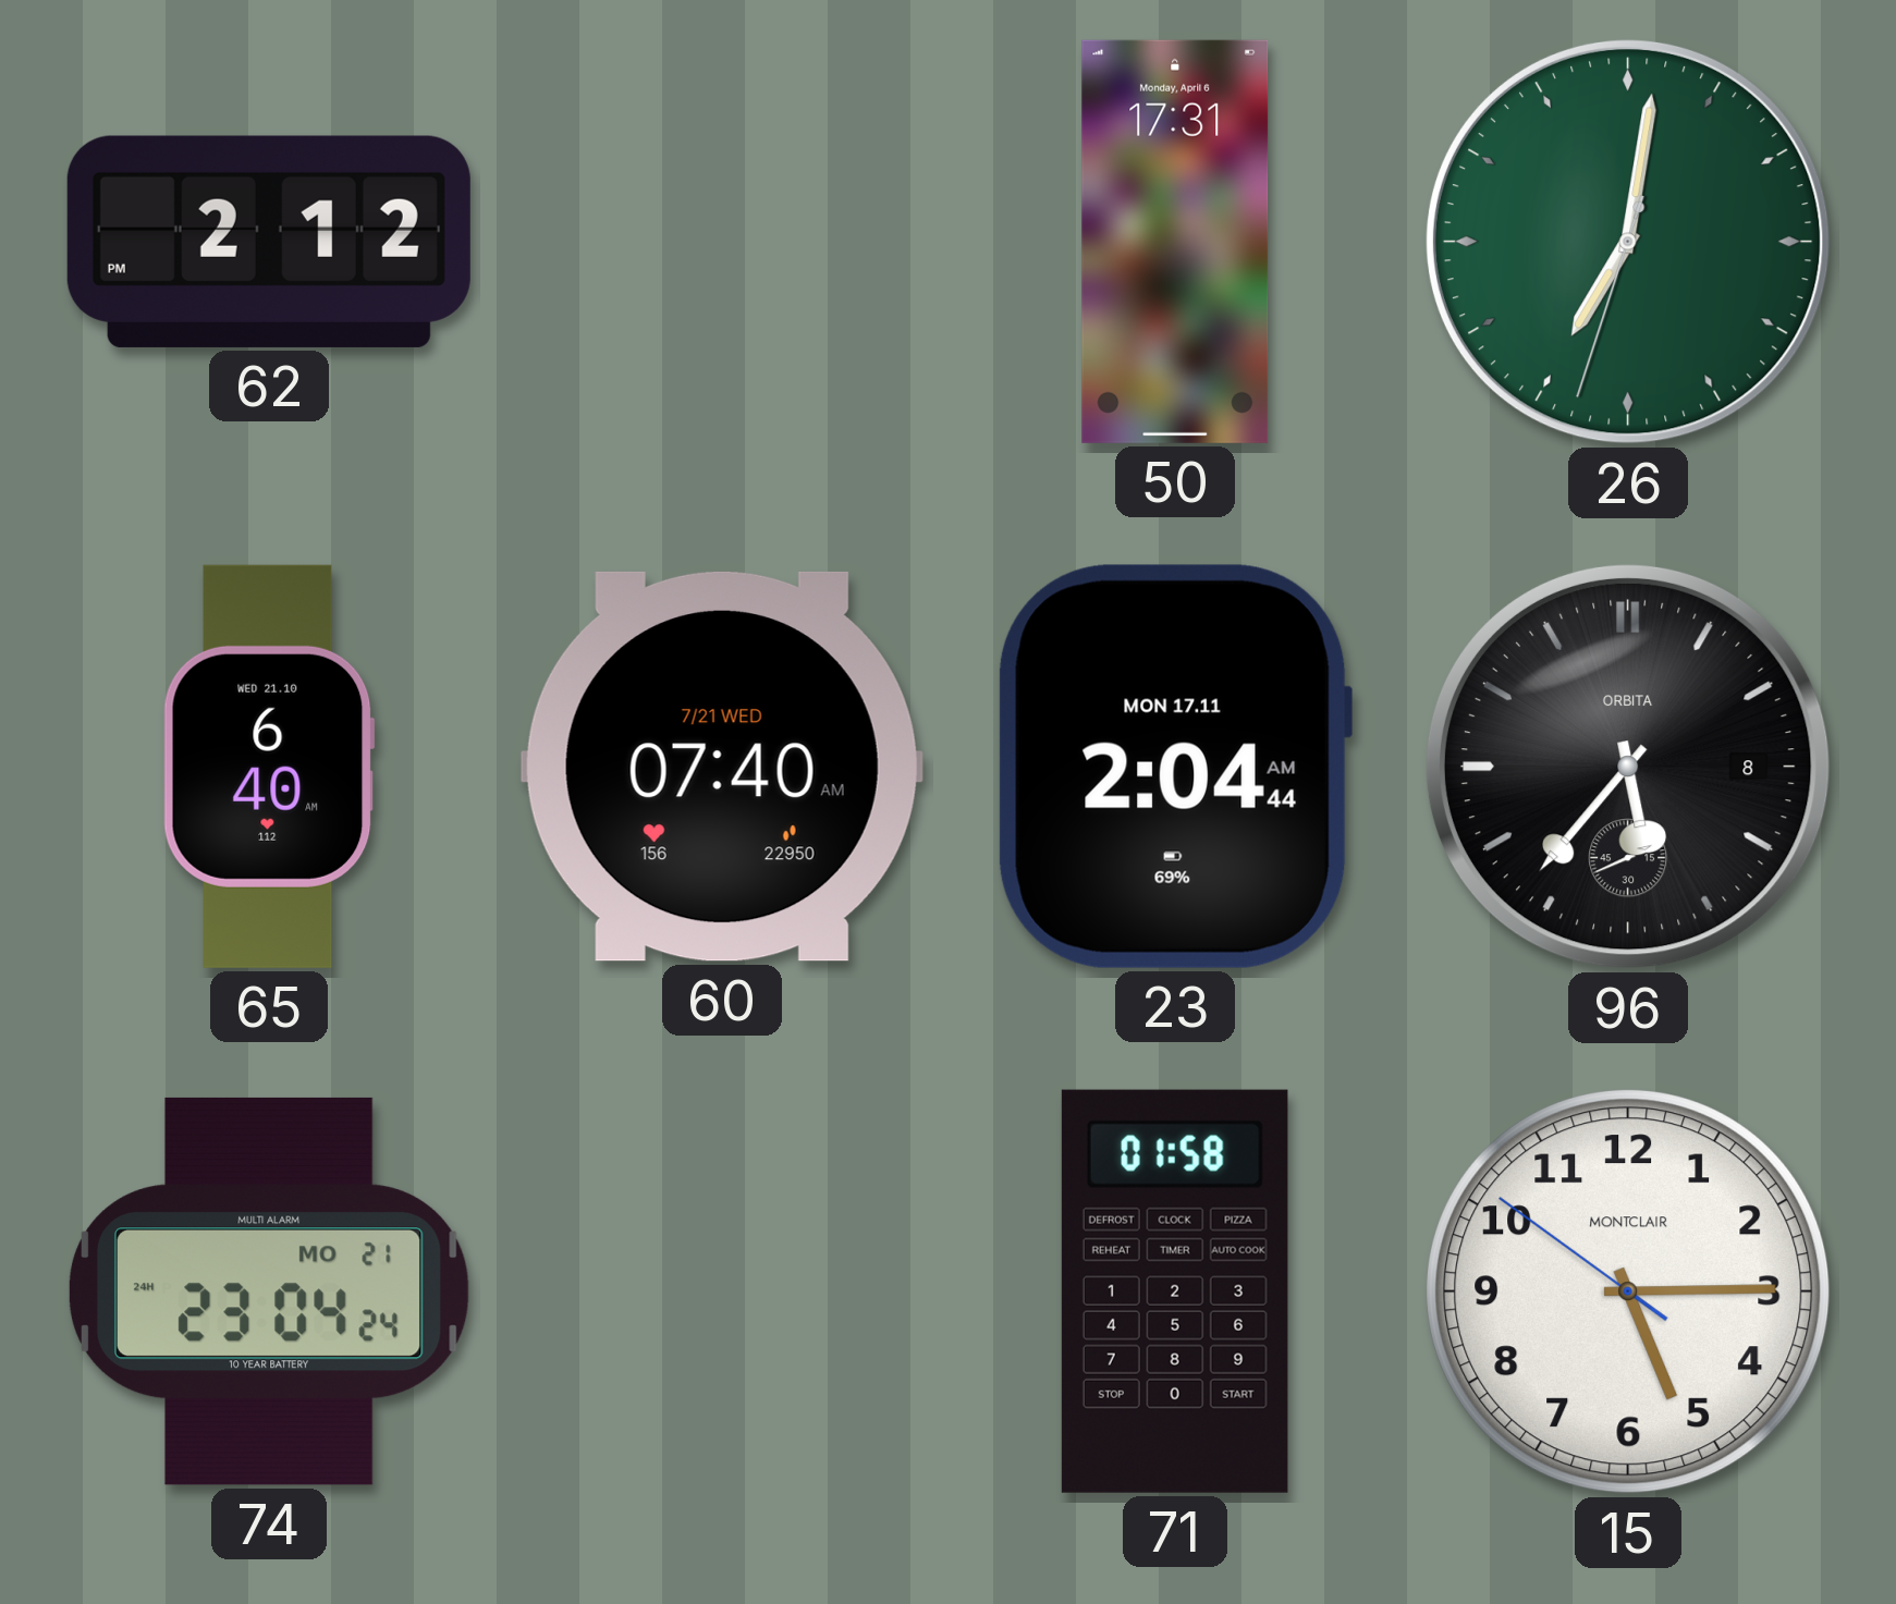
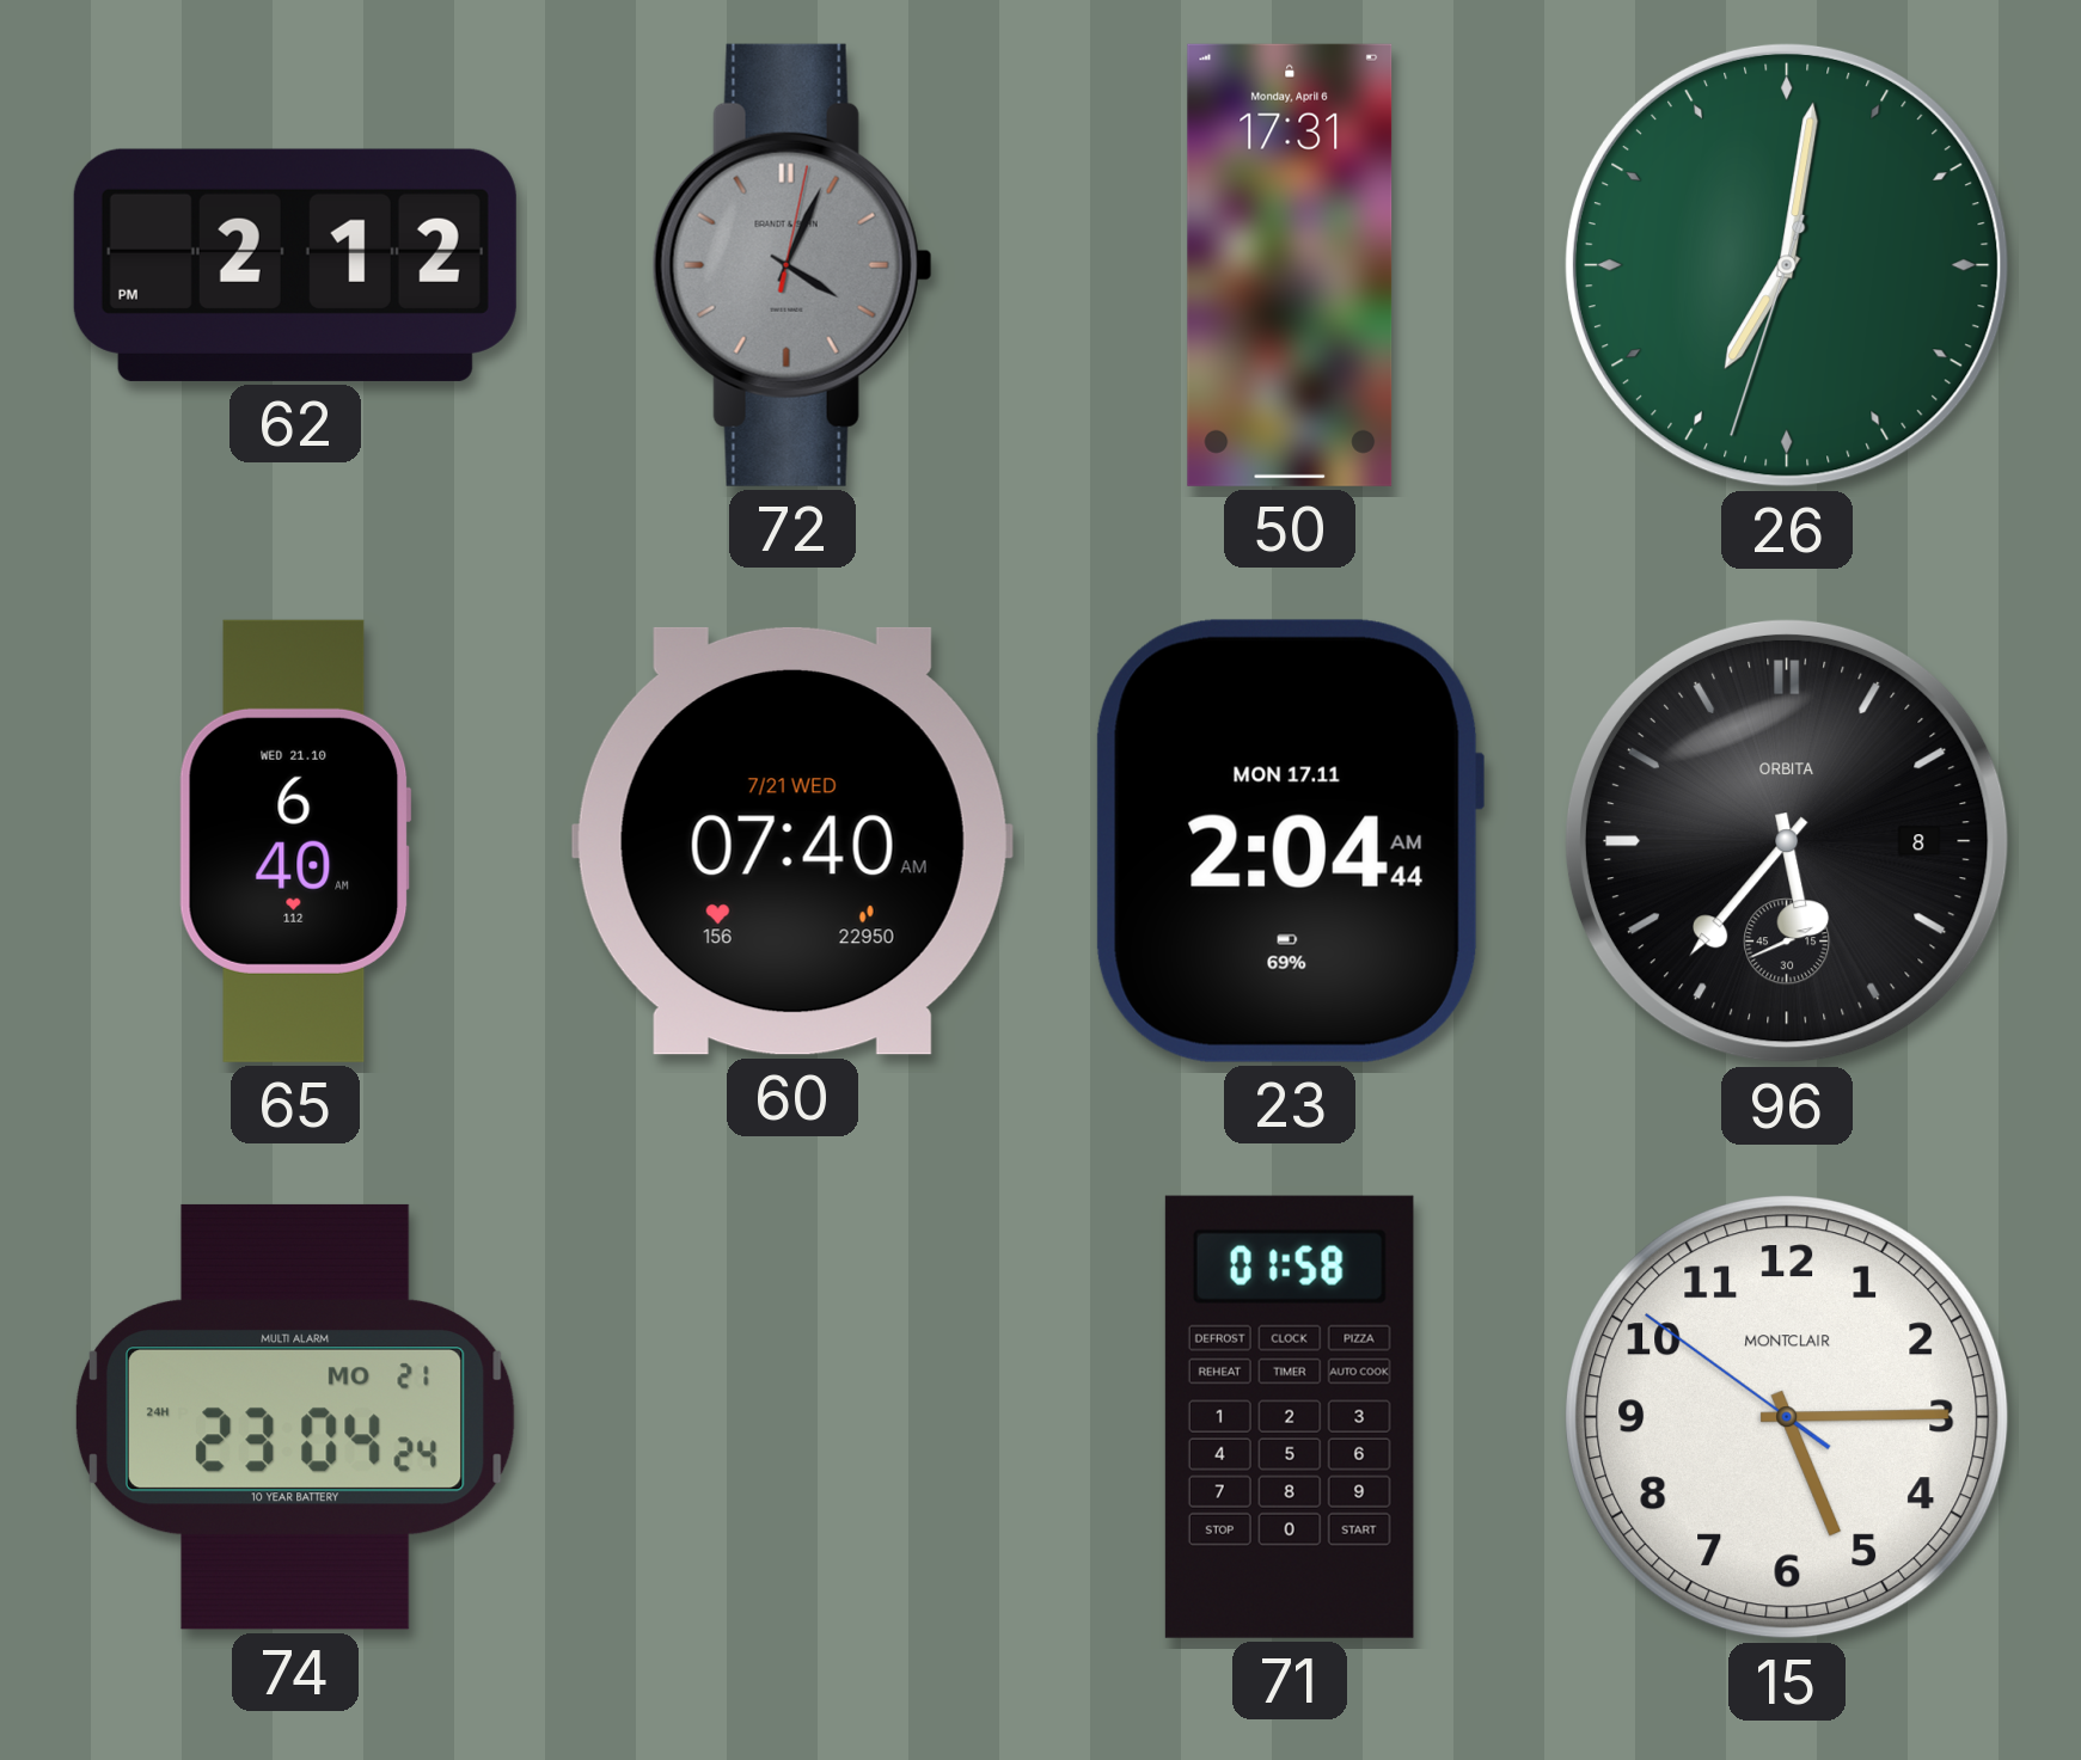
72: none -> 4:04
